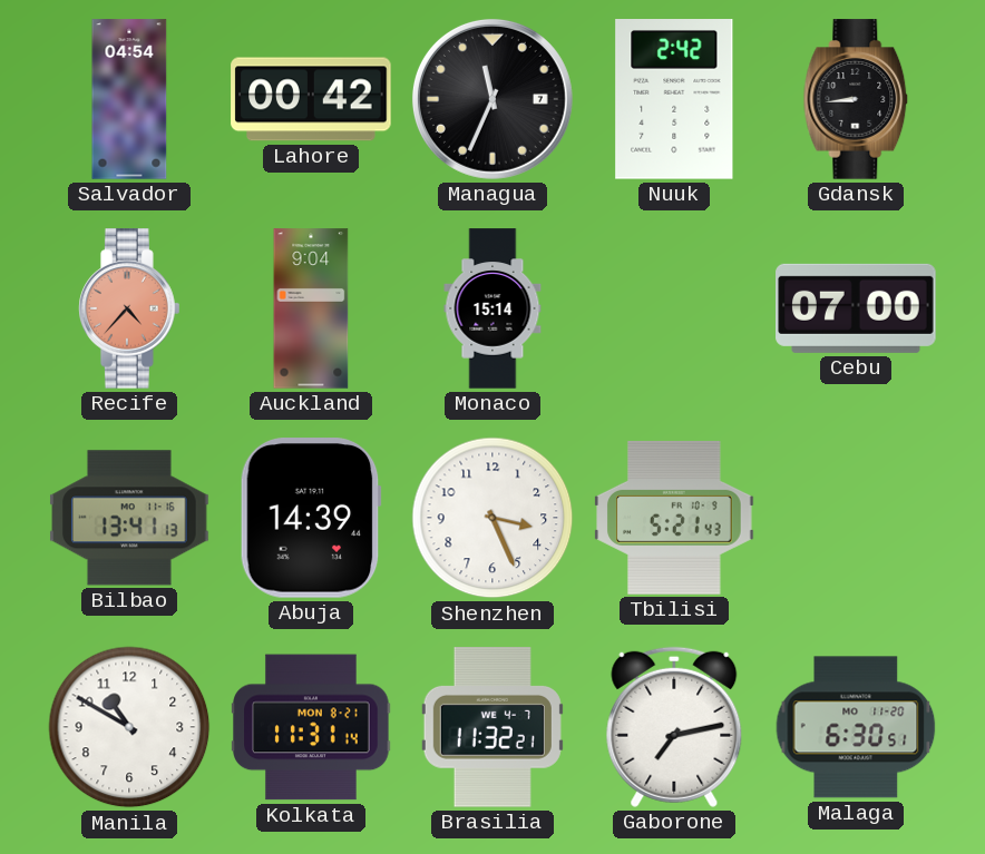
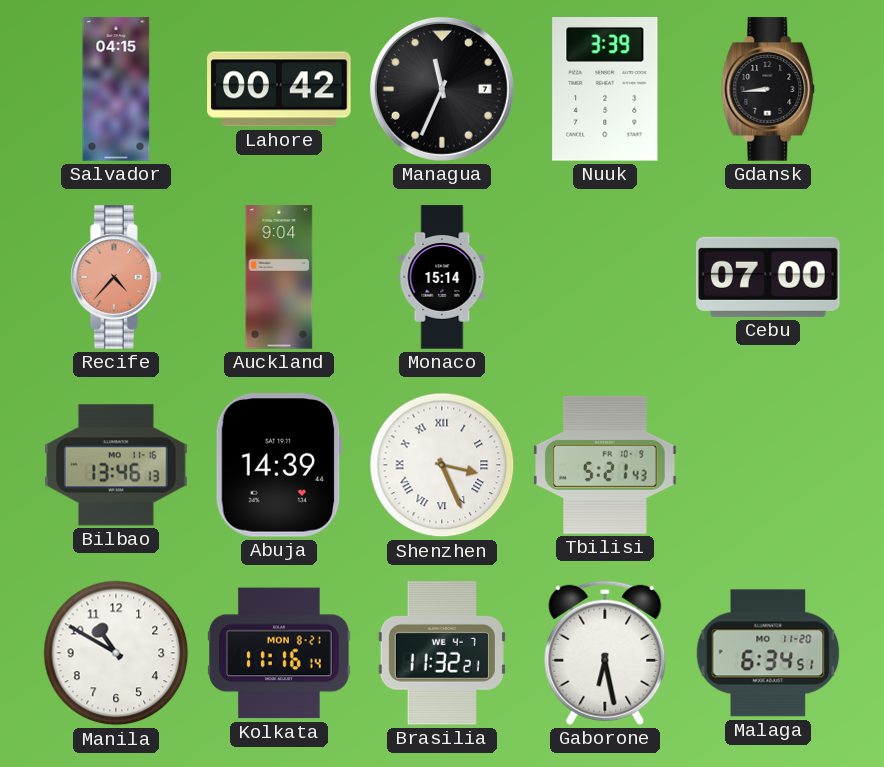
Salvador: 04:54 -> 04:15
Nuuk: 2:42 -> 3:39
Bilbao: 13:41 -> 13:46
Shenzhen numerals: Arabic -> Roman
Kolkata: 11:31 -> 11:16
Gaborone: 7:13 -> 6:28
Malaga: 6:30 -> 6:34
